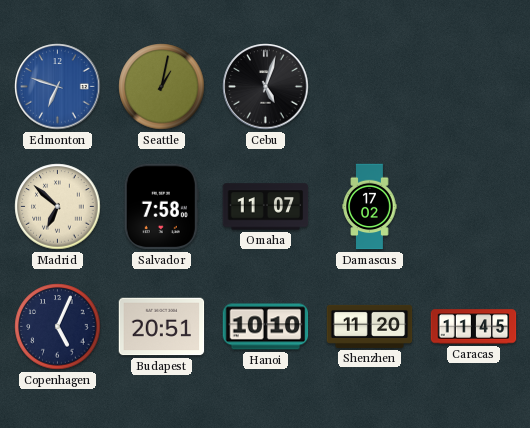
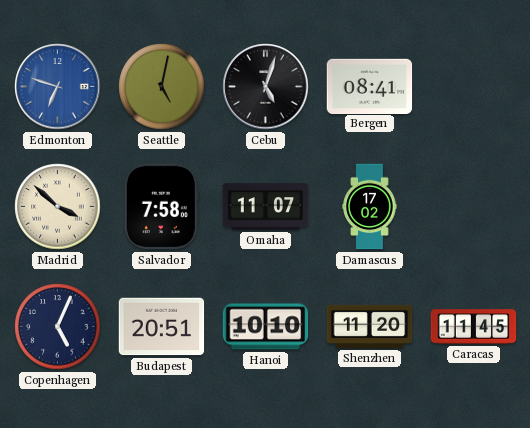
Seattle: 1:02 -> 5:02
Bergen: none -> 08:41
Madrid: 6:52 -> 3:52
